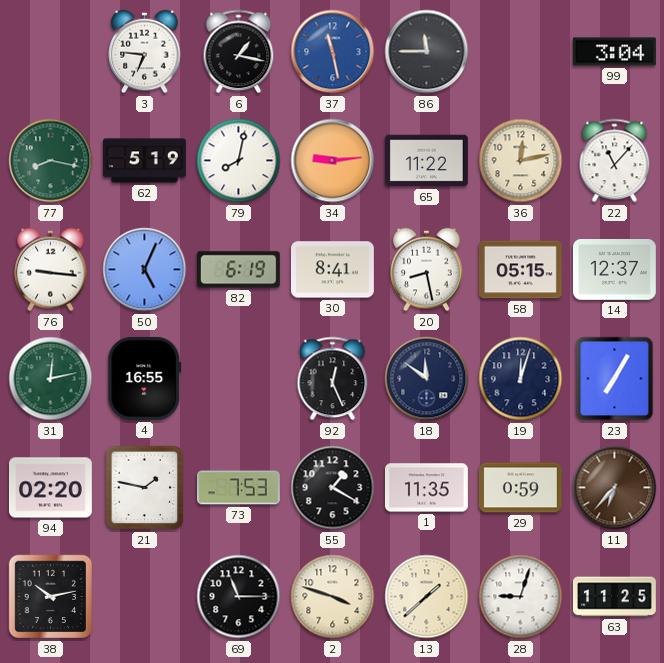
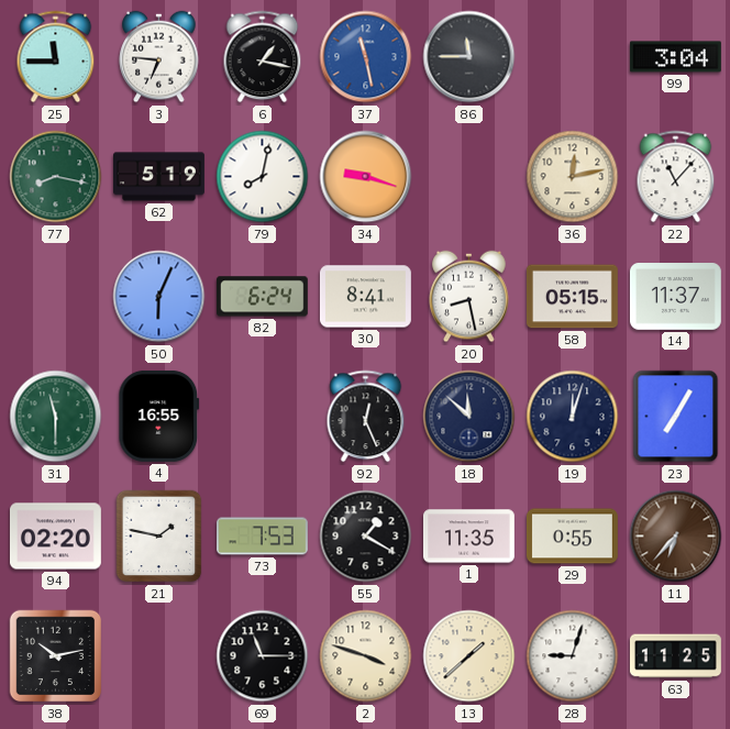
25: none -> 11:45
34: 9:14 -> 9:18
65: 11:22 -> none
76: 9:16 -> none
50: 5:04 -> 6:04
82: 6:19 -> 6:24
14: 12:37 -> 11:37
31: 12:13 -> 11:30
18: 11:51 -> 11:52
29: 0:59 -> 0:55
